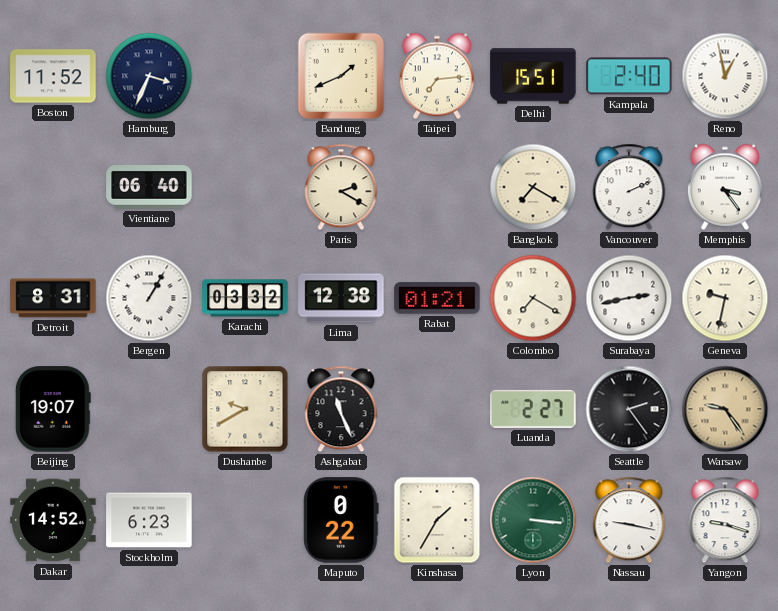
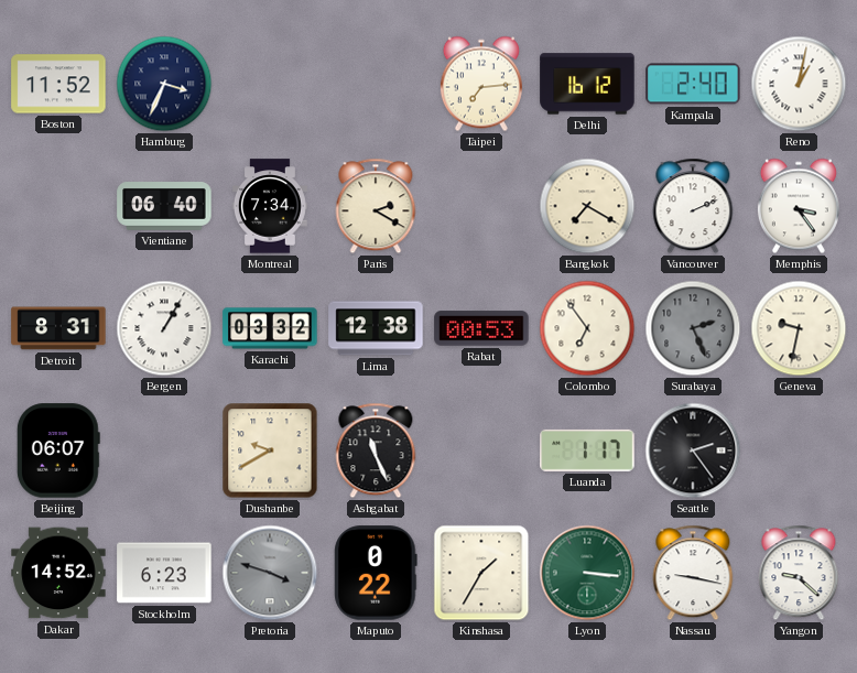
Bandung: 1:41 -> none
Delhi: 15:51 -> 16:12
Reno: 12:58 -> 1:02
Montreal: none -> 7:34
Rabat: 01:21 -> 00:53
Colombo: 7:20 -> 6:54
Surabaya: 2:43 -> 2:26
Surabaya dial: white -> grey
Beijing: 19:07 -> 06:07
Luanda: 2:27 -> 1:17
Warsaw: 9:24 -> none
Pretoria: none -> 3:48
Yangon: 9:18 -> 9:22
